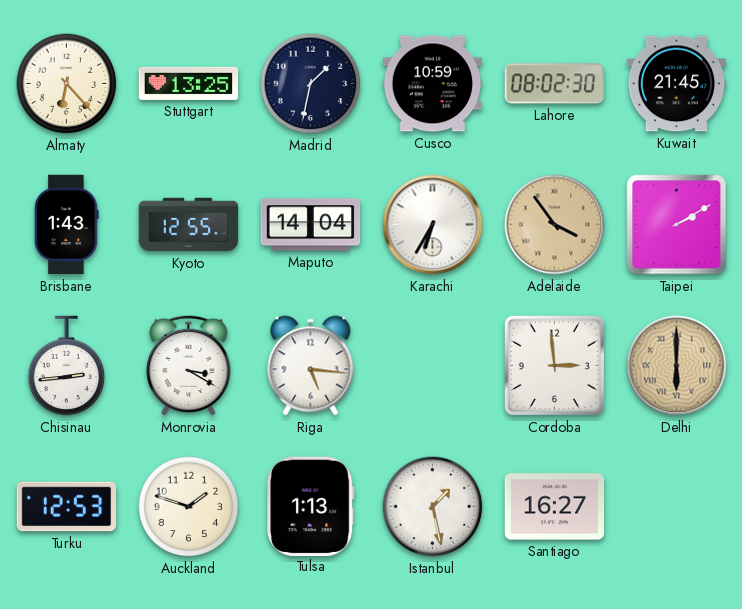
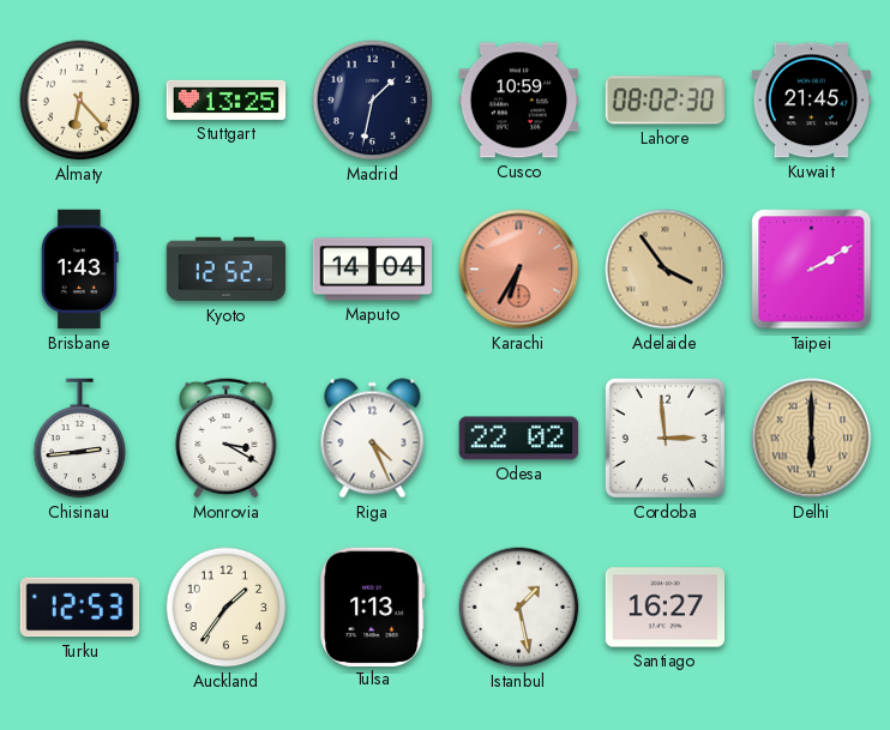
Kyoto: 12:55 -> 12:52
Karachi dial: white -> salmon
Riga: 5:16 -> 4:26
Odesa: none -> 22:02
Auckland: 1:48 -> 1:36
